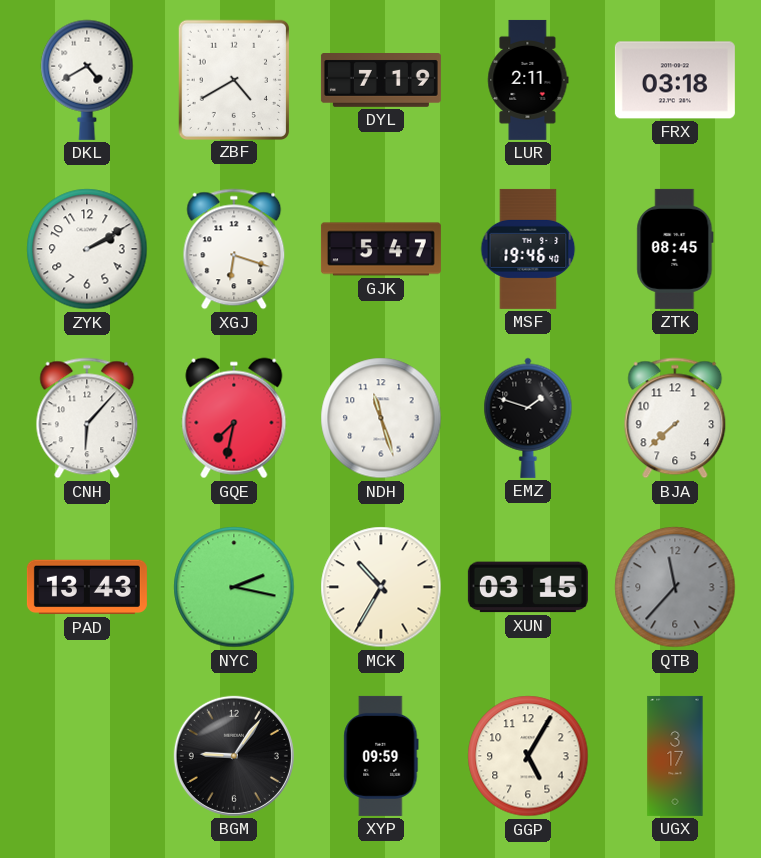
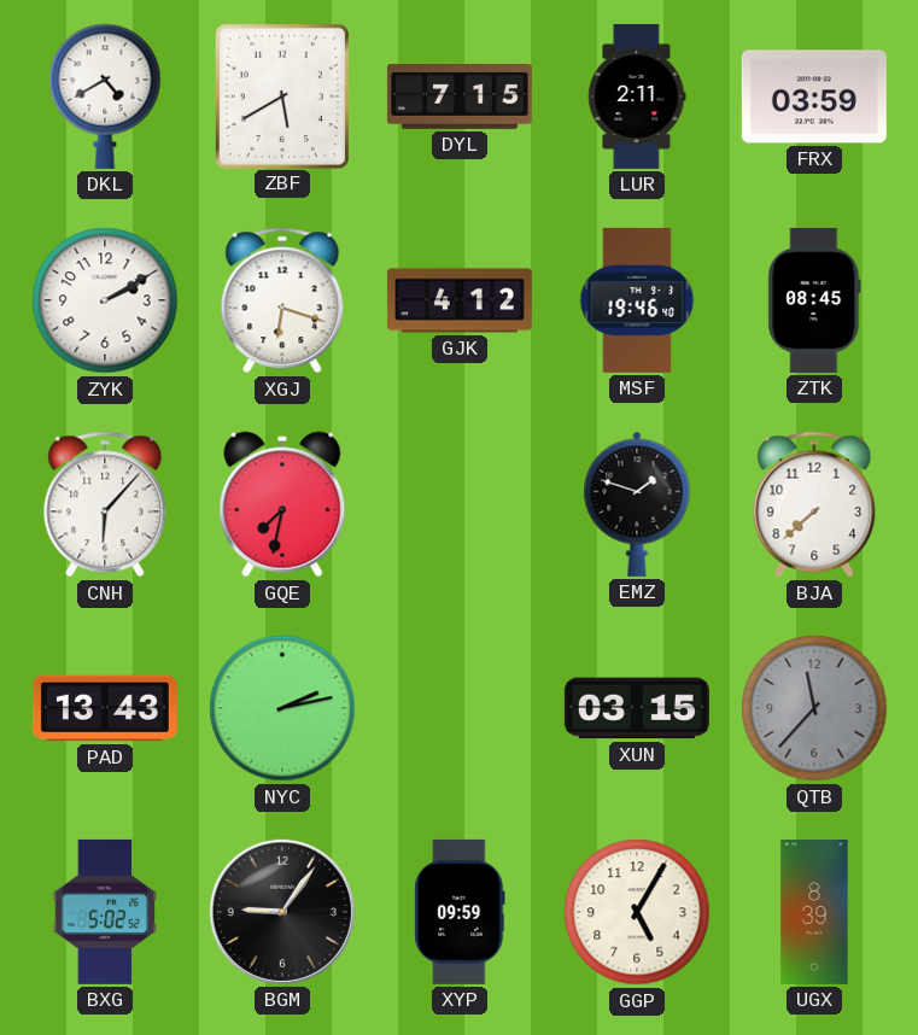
ZBF: 4:40 -> 5:40
DYL: 7:19 -> 7:15
FRX: 03:18 -> 03:59
GJK: 5:47 -> 4:12
NDH: 11:27 -> none
NYC: 2:17 -> 2:13
MCK: 10:35 -> none
BXG: none -> 5:02
UGX: 3:17 -> 8:39
